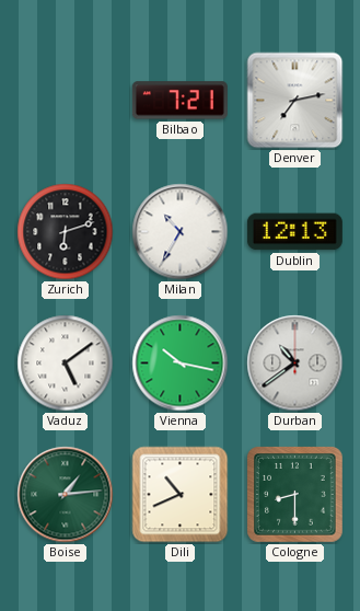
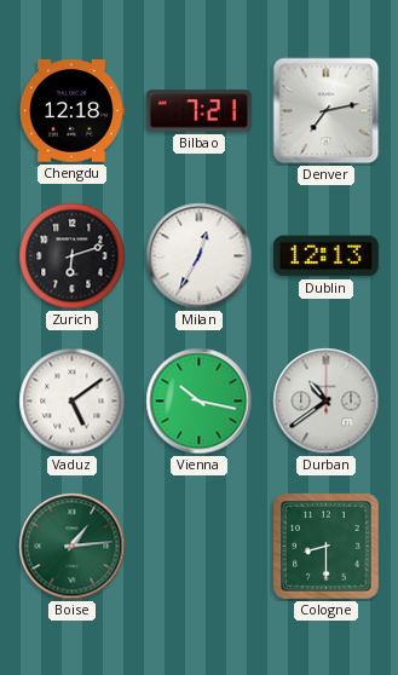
Chengdu: none -> 12:18
Milan: 10:35 -> 12:35
Dili: 10:41 -> none
